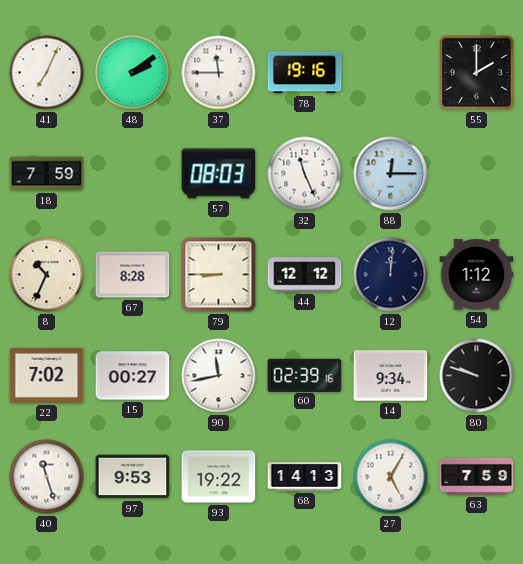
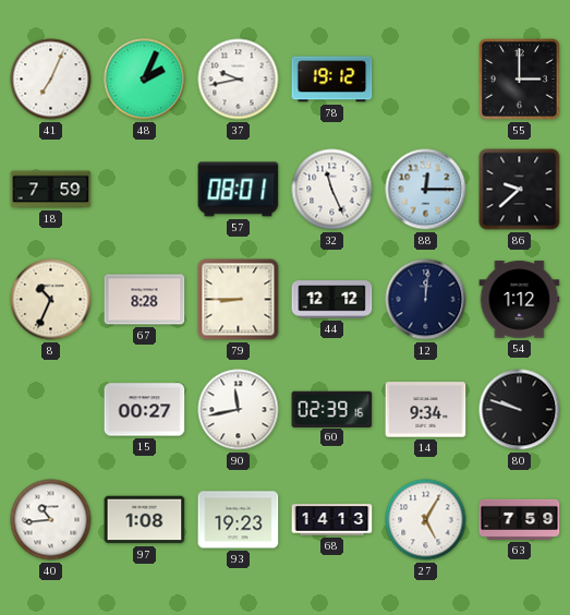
48: 2:09 -> 2:04
37: 11:45 -> 9:43
78: 19:16 -> 19:12
55: 2:00 -> 3:00
57: 08:03 -> 08:01
86: none -> 9:38
22: 7:02 -> none
40: 11:27 -> 10:44
97: 9:53 -> 1:08
93: 19:22 -> 19:23
